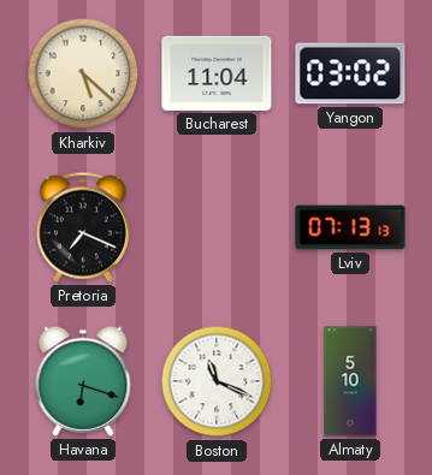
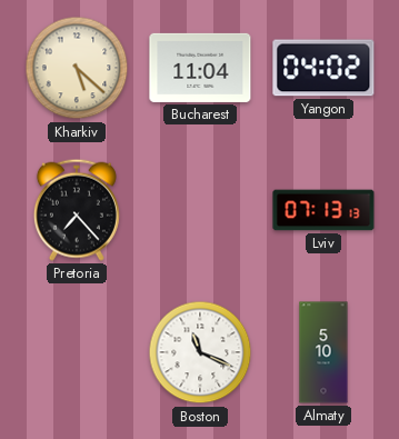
Yangon: 03:02 -> 04:02
Pretoria: 7:19 -> 7:23
Havana: 6:18 -> none
